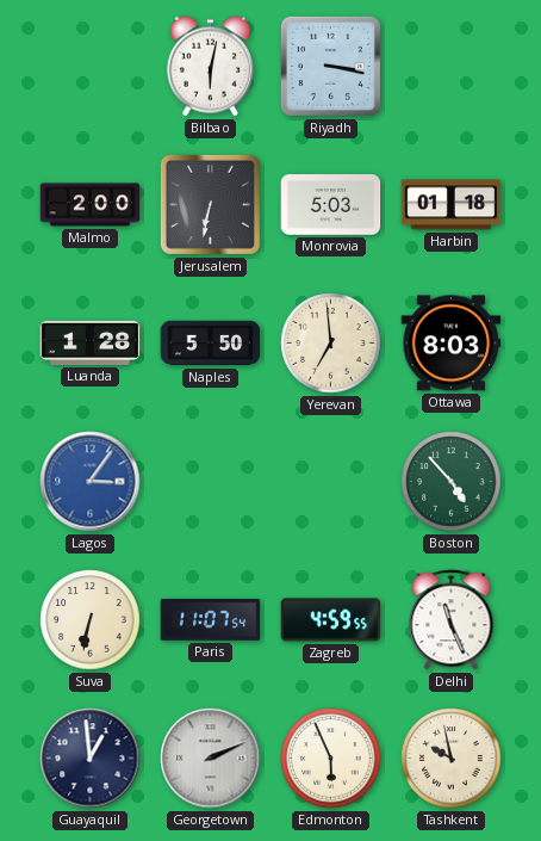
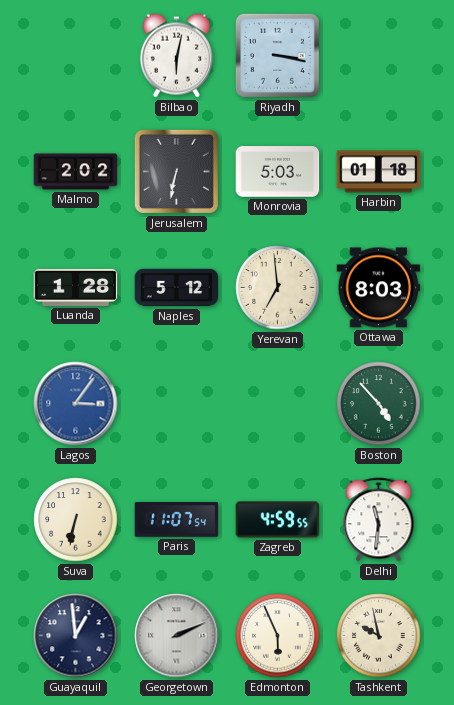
Malmo: 2:00 -> 2:02
Naples: 5:50 -> 5:12
Delhi: 11:26 -> 11:31
